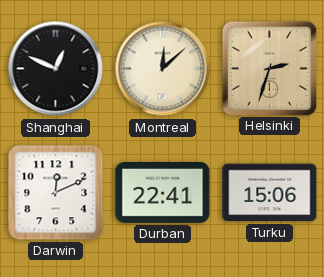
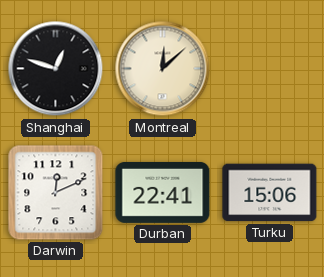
Shanghai: 12:49 -> 12:48
Helsinki: 2:33 -> none
